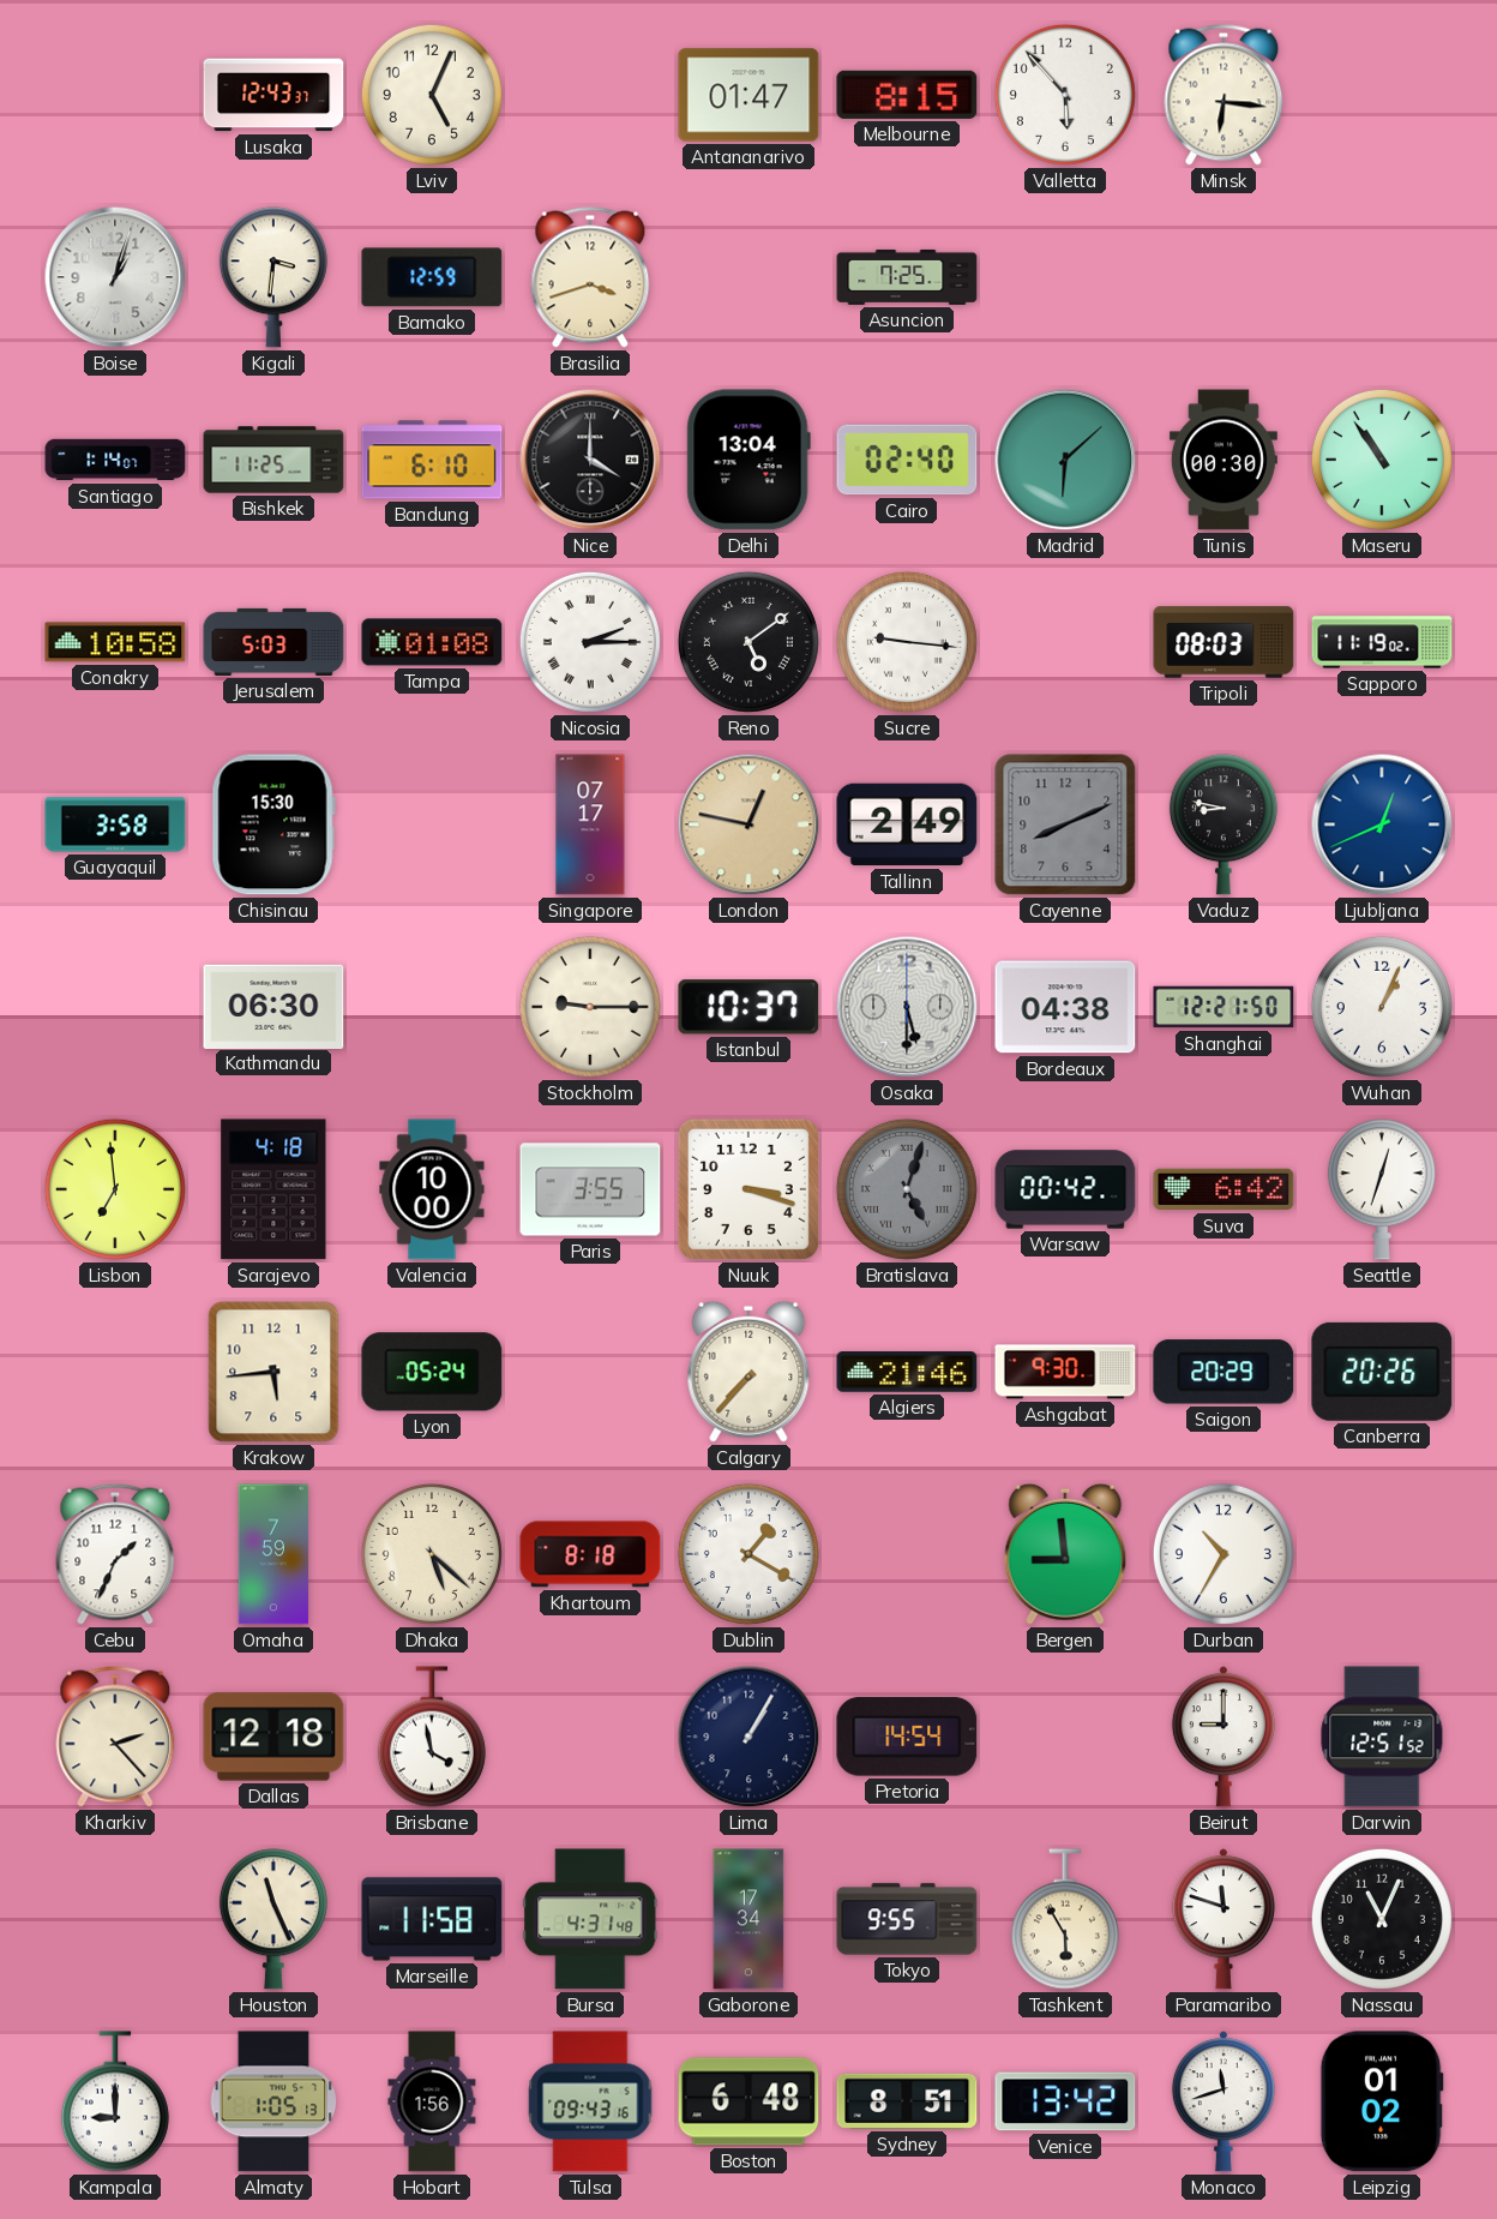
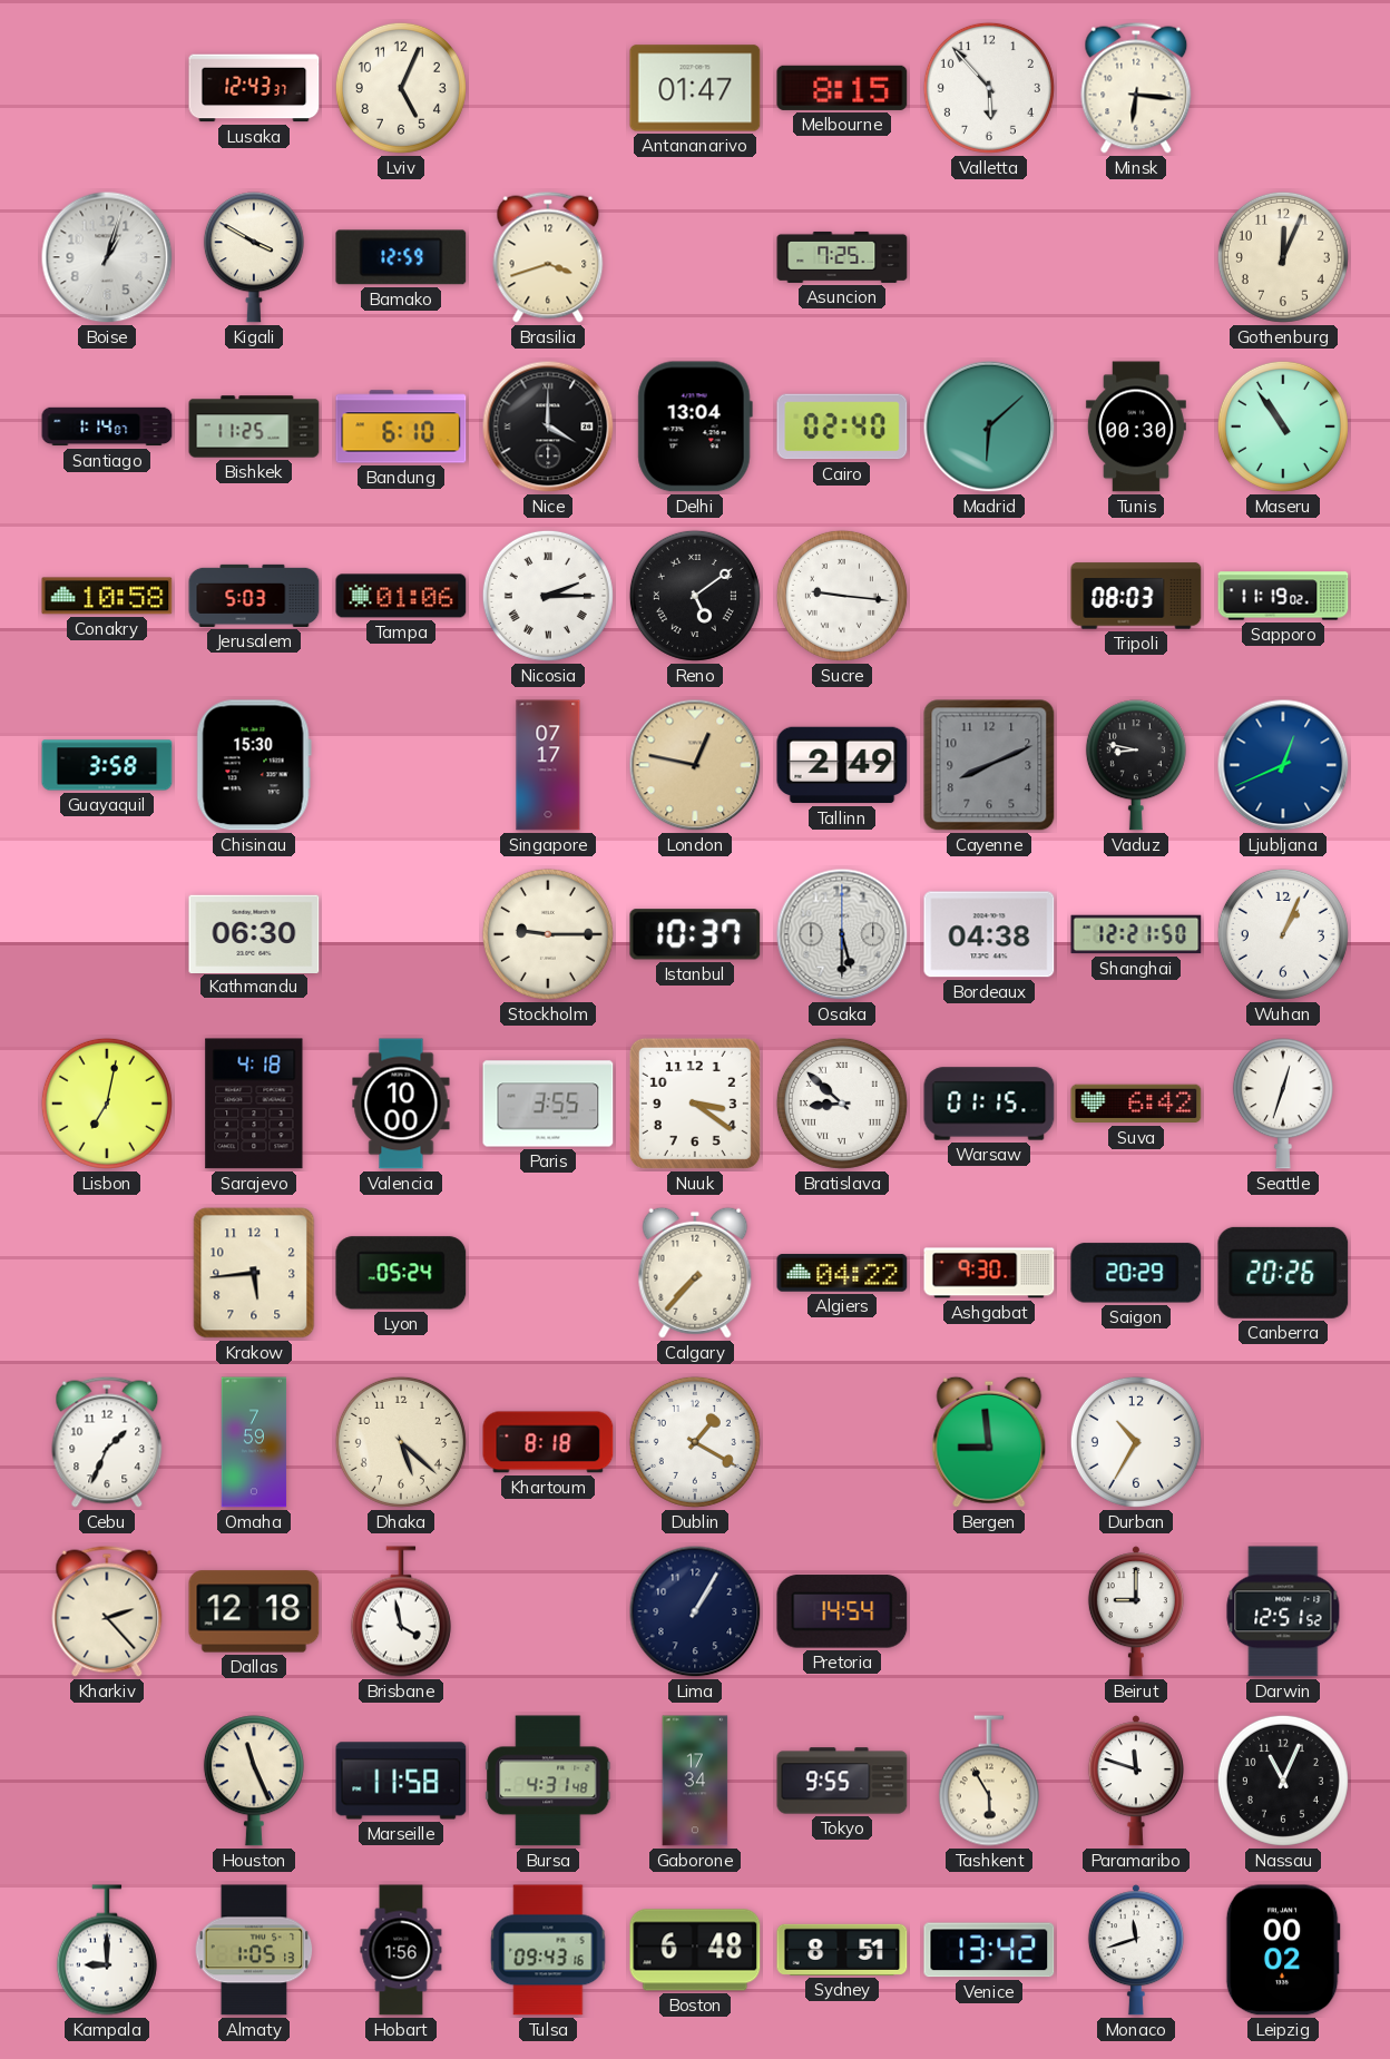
Kigali: 3:31 -> 3:50
Gothenburg: none -> 12:04
Tampa: 01:08 -> 01:06
Lisbon: 6:59 -> 7:02
Nuuk: 3:18 -> 3:21
Bratislava: 5:03 -> 8:52
Bratislava dial: grey -> white
Warsaw: 00:42 -> 01:15
Algiers: 21:46 -> 04:22
Leipzig: 01:02 -> 00:02
